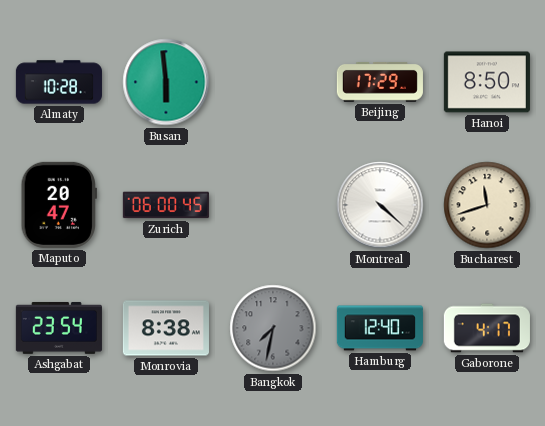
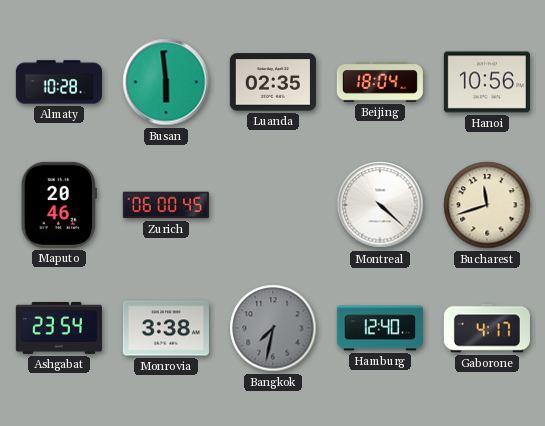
Luanda: none -> 02:35
Beijing: 17:29 -> 18:04
Hanoi: 8:50 -> 10:56
Maputo: 20:47 -> 20:46
Monrovia: 8:38 -> 3:38
